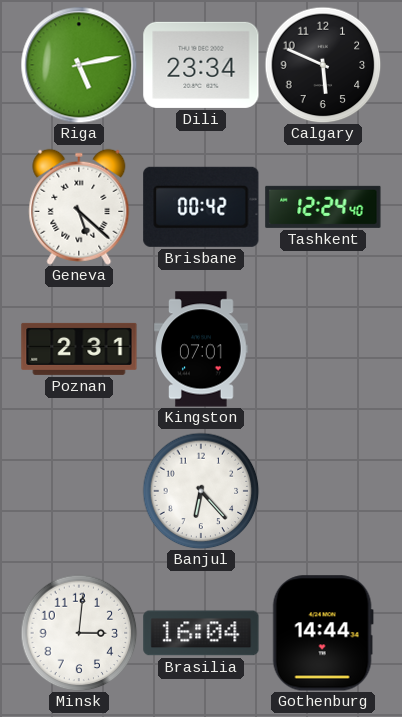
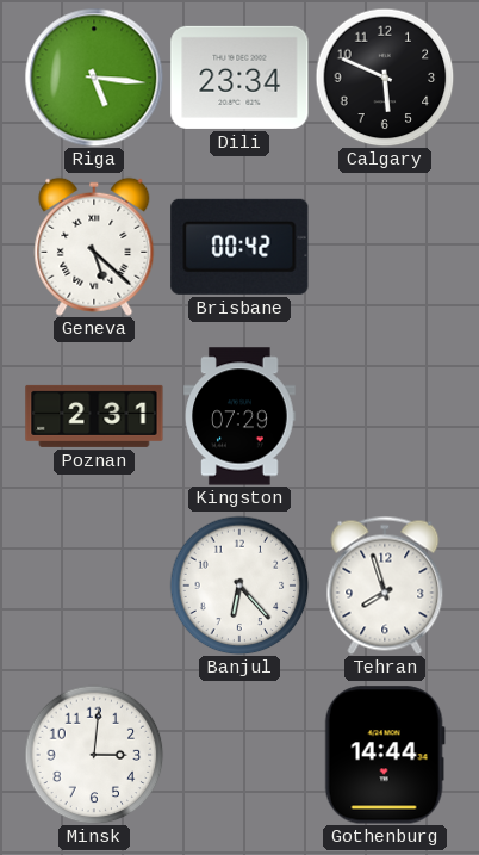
Riga: 5:13 -> 5:16
Tashkent: 12:24 -> none
Kingston: 07:01 -> 07:29
Tehran: none -> 7:57
Brasilia: 16:04 -> none
